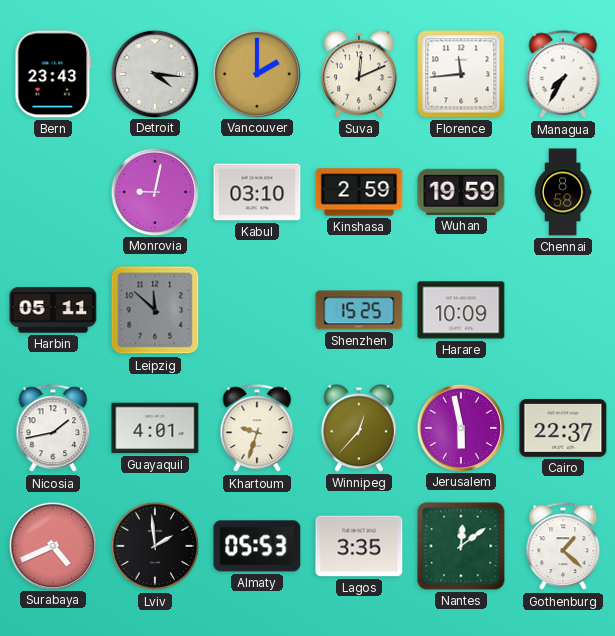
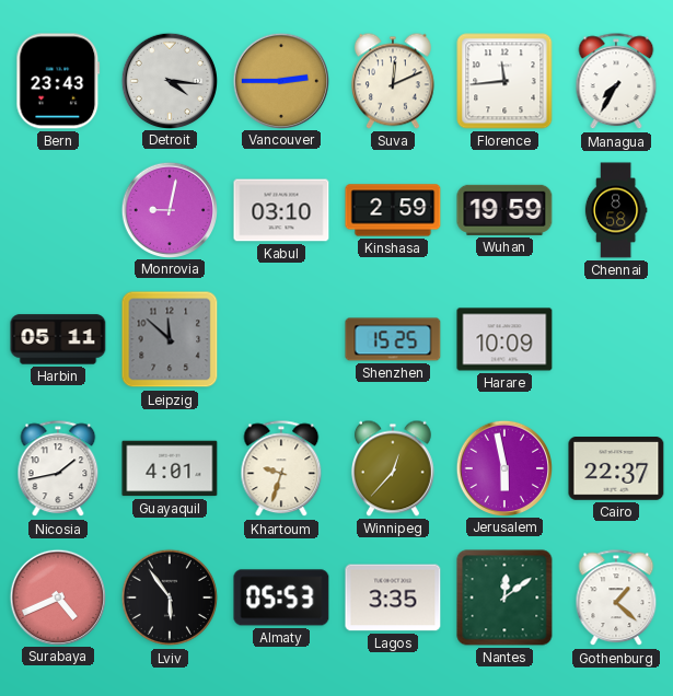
Vancouver: 2:00 -> 2:45
Lviv: 1:59 -> 5:54
